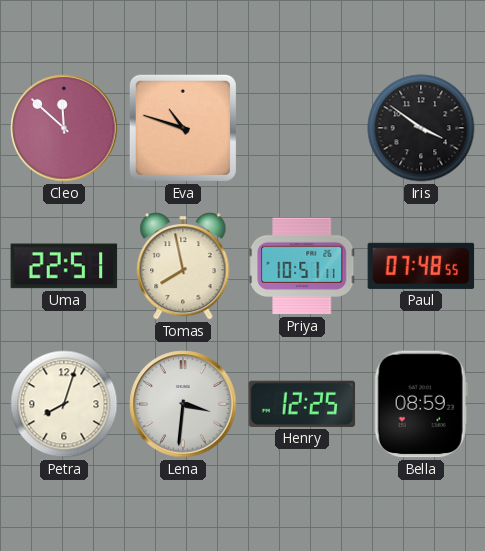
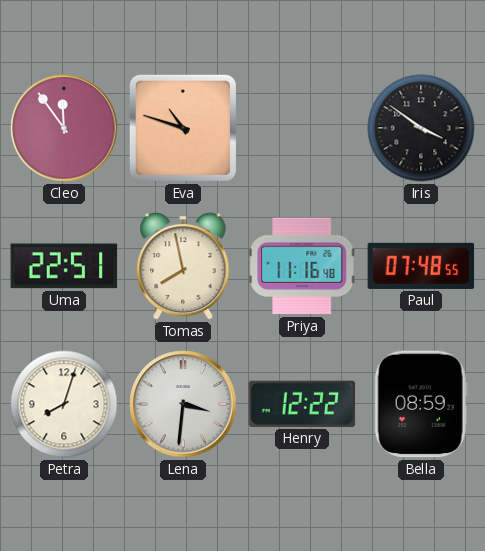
Cleo: 11:52 -> 11:54
Priya: 10:51 -> 11:16
Henry: 12:25 -> 12:22
